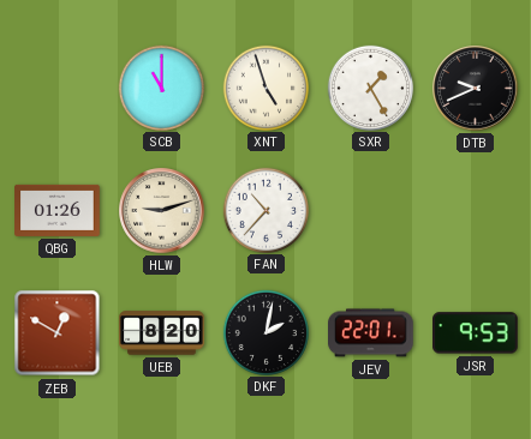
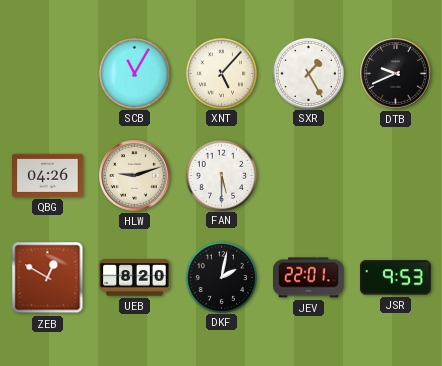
SCB: 11:00 -> 11:05
XNT: 4:57 -> 5:07
QBG: 01:26 -> 04:26
FAN: 10:37 -> 5:30
